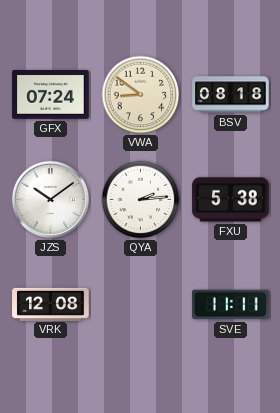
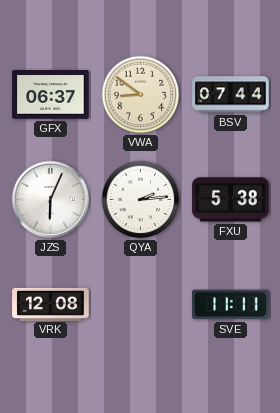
GFX: 07:24 -> 06:37
BSV: 08:18 -> 07:44
JZS: 10:09 -> 6:04
